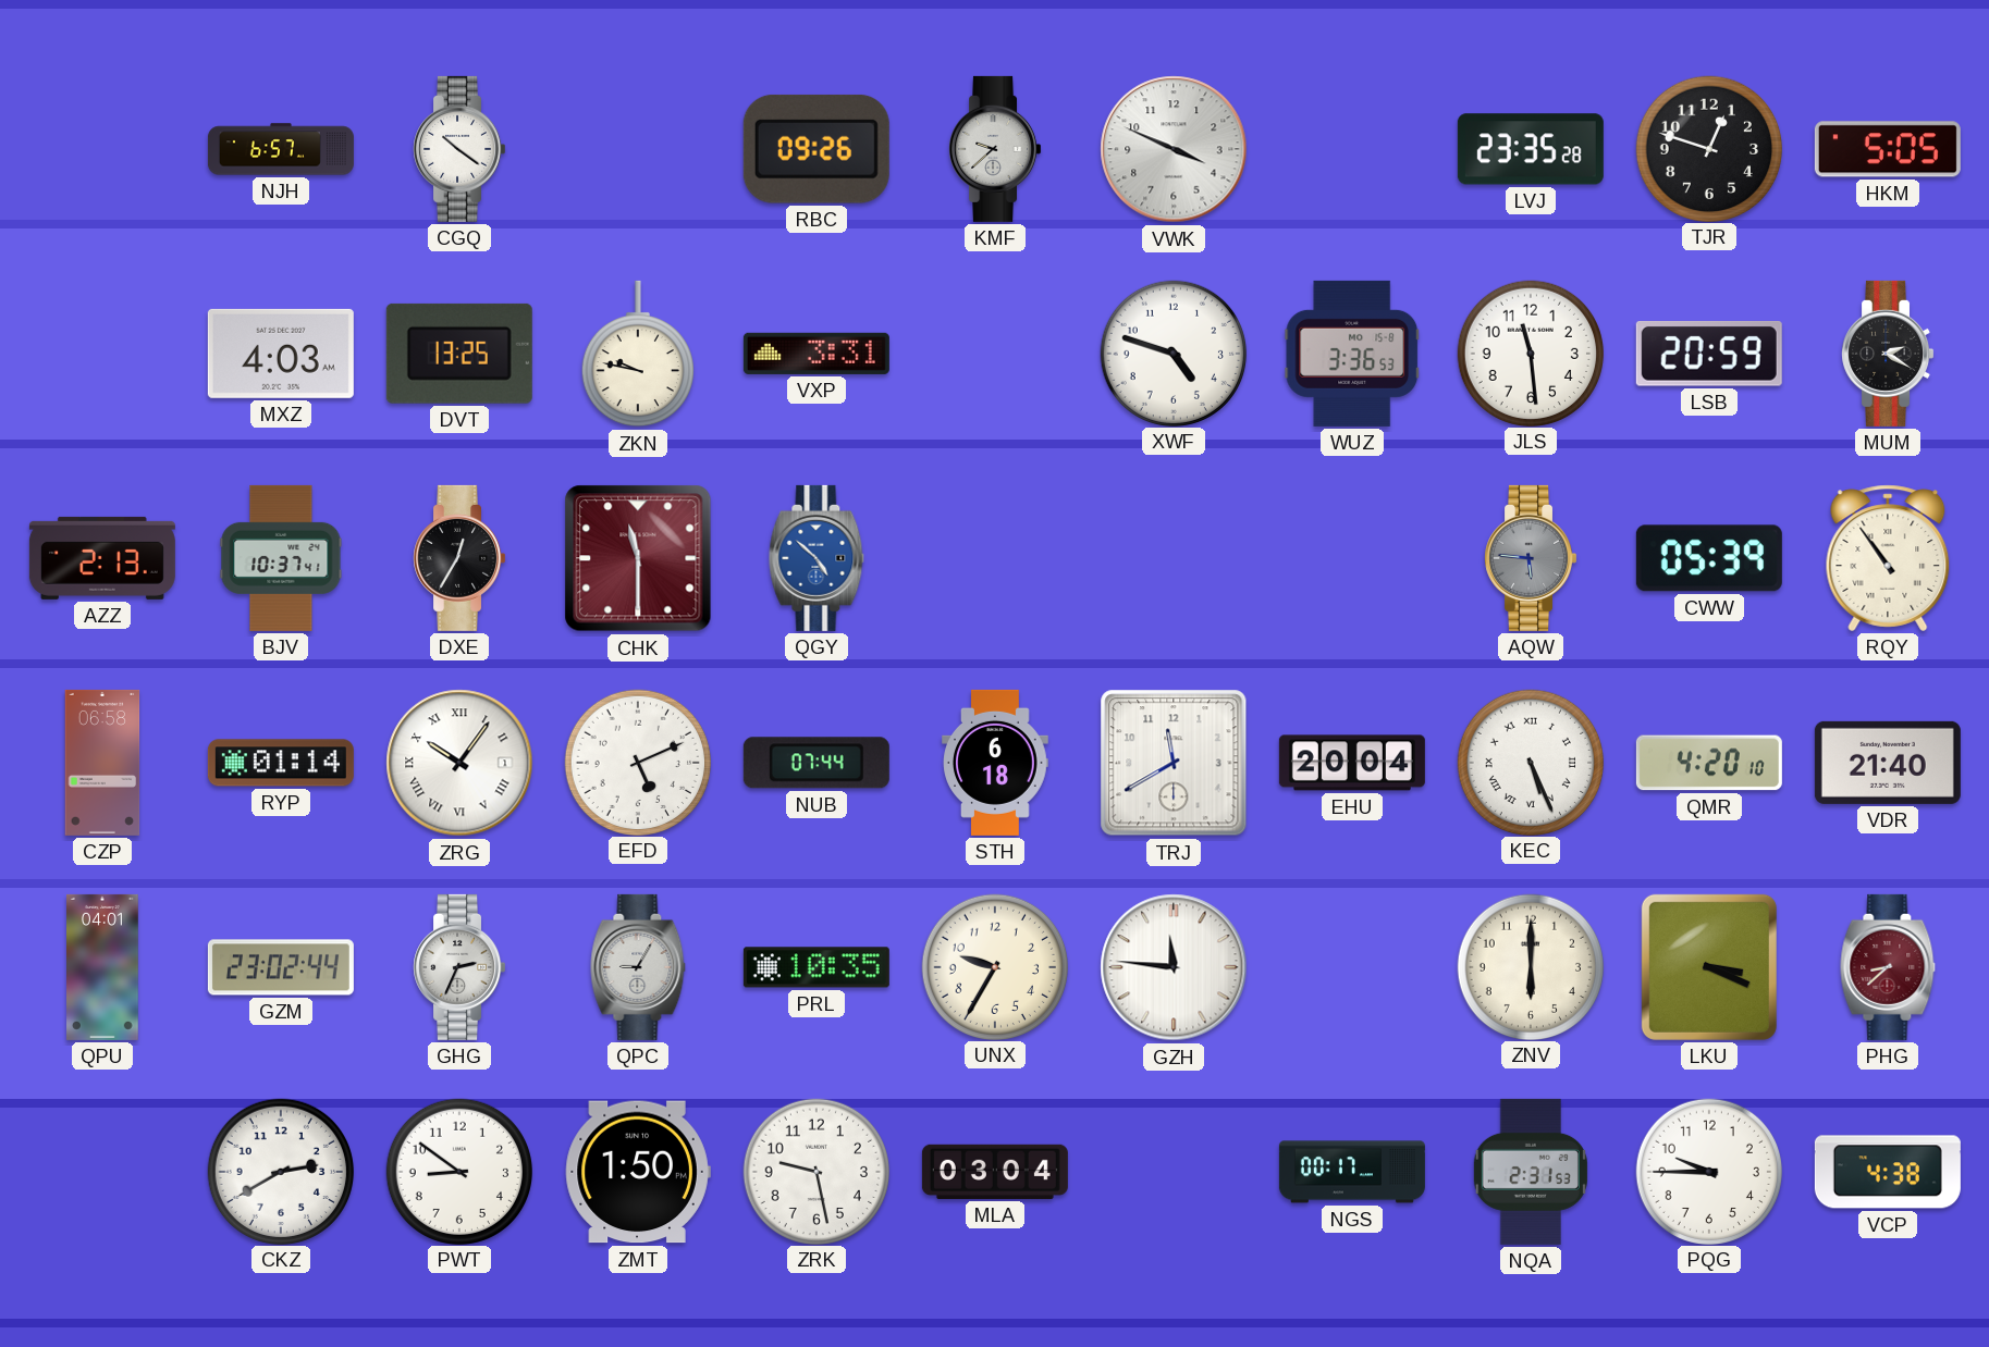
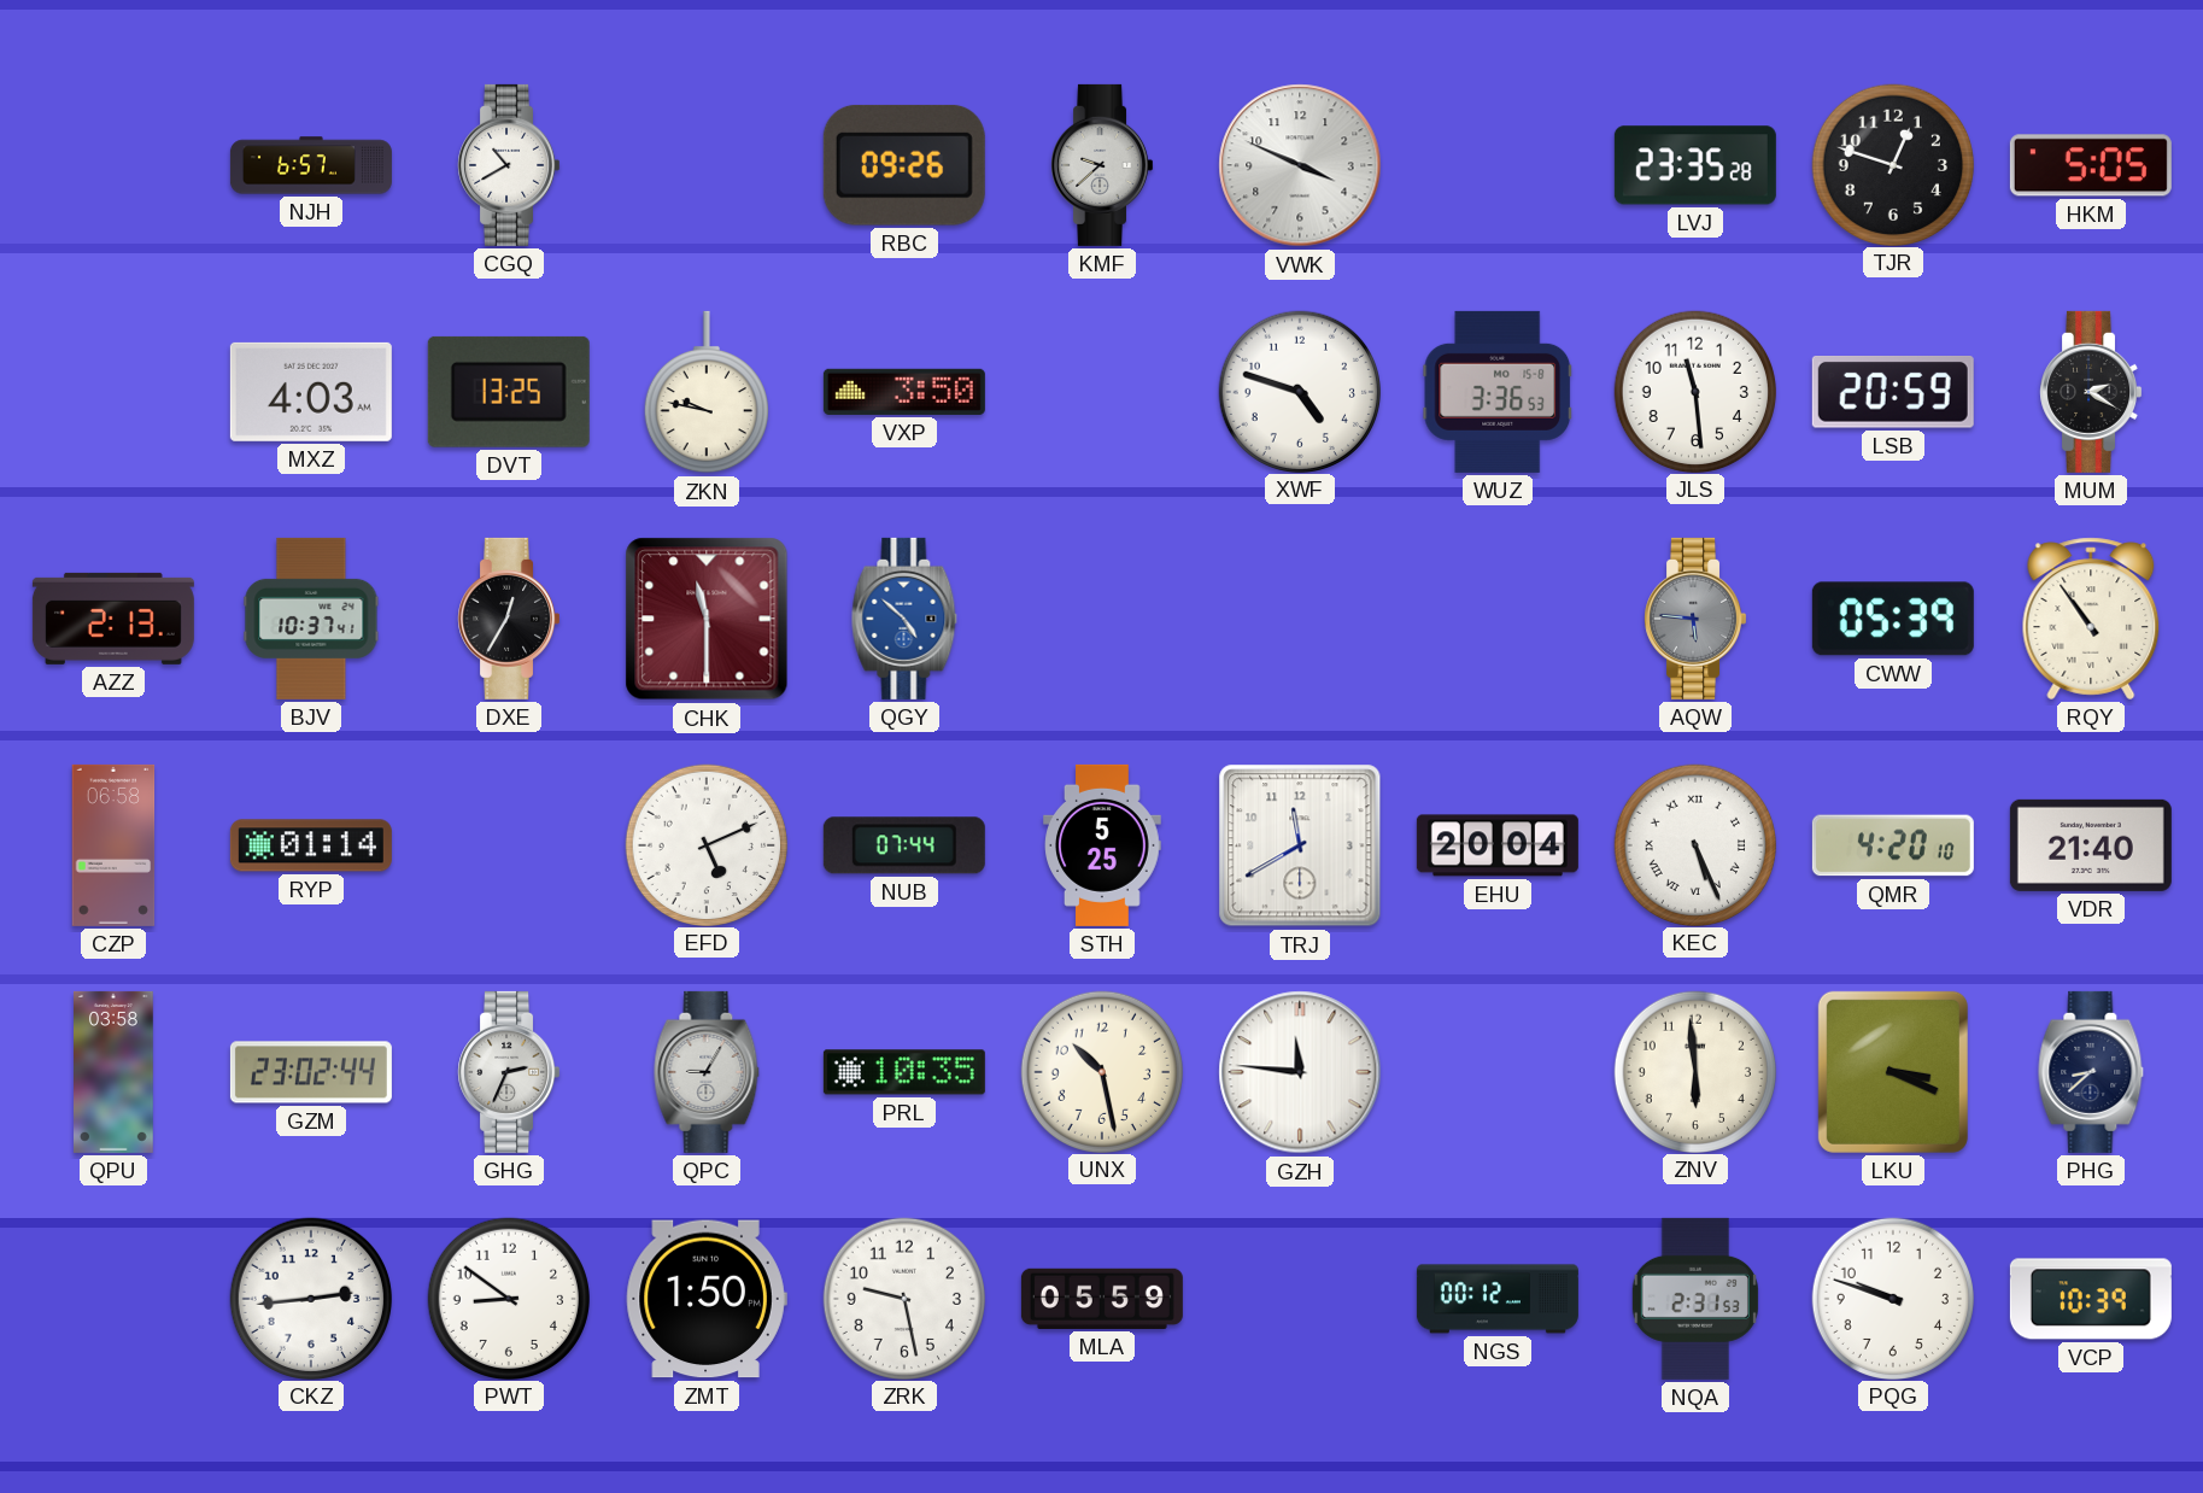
CGQ: 10:21 -> 10:40
VXP: 3:31 -> 3:50
ZRG: 10:06 -> none
STH: 6:18 -> 5:25
QPU: 04:01 -> 03:58
UNX: 9:35 -> 10:28
ZNV: 6:00 -> 5:59
PHG dial: burgundy -> navy
CKZ: 2:40 -> 2:44
MLA: 03:04 -> 05:59
NGS: 00:17 -> 00:12
PQG: 9:45 -> 9:48
VCP: 4:38 -> 10:39
